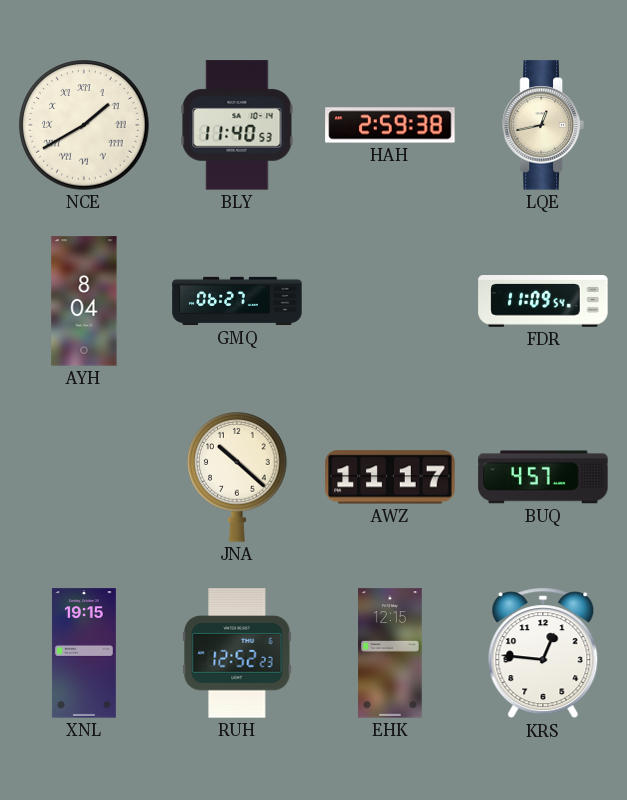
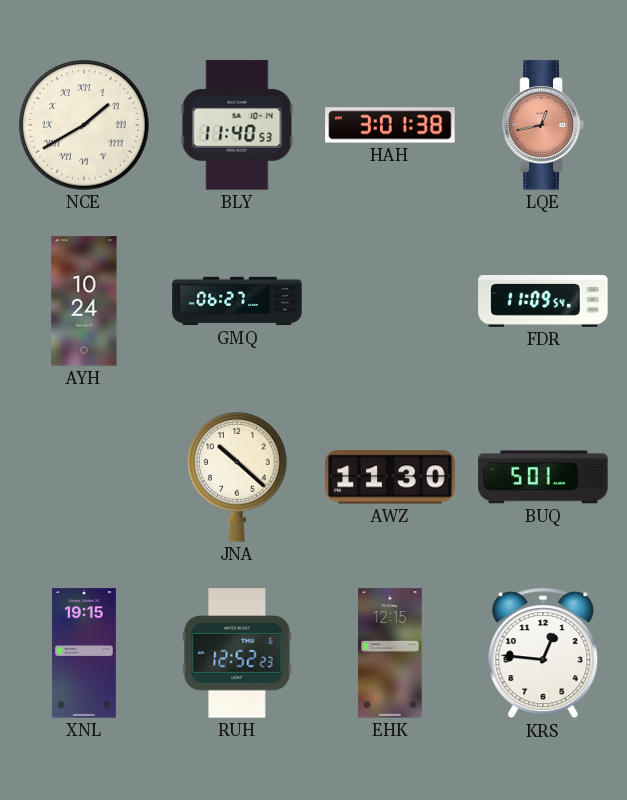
HAH: 2:59 -> 3:01
LQE dial: cream -> salmon
AYH: 8:04 -> 10:24
AWZ: 11:17 -> 11:30
BUQ: 4:57 -> 5:01
